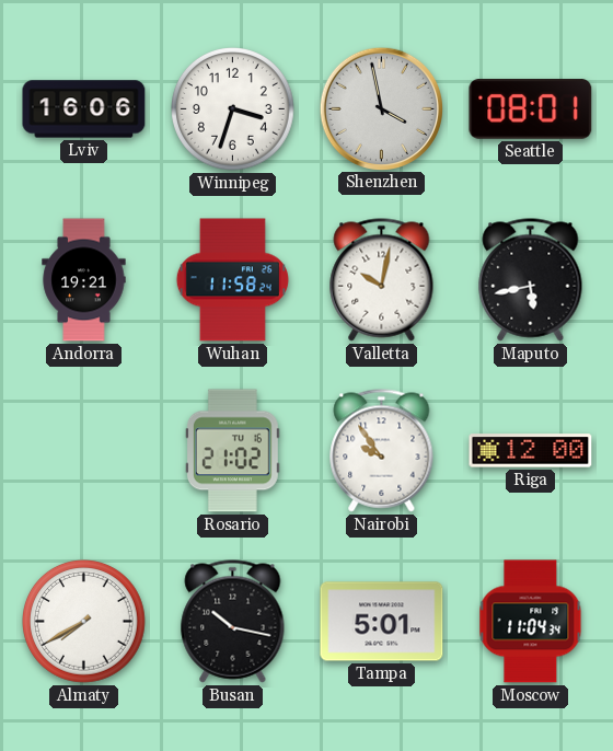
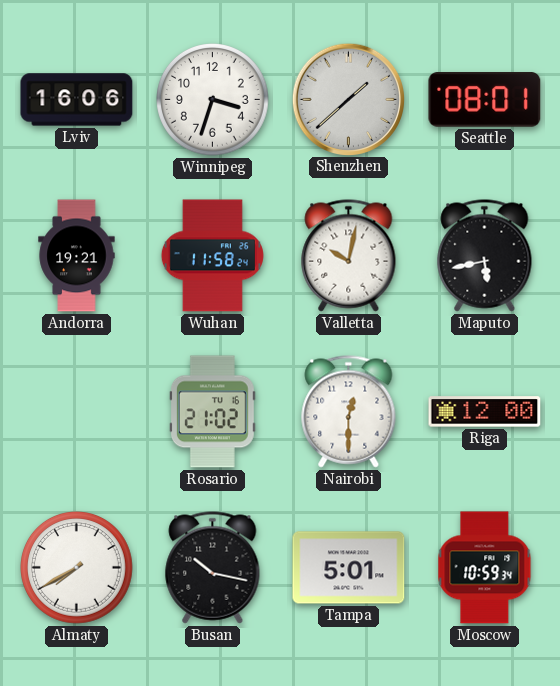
Shenzhen: 3:58 -> 1:38
Nairobi: 9:54 -> 12:30
Moscow: 11:04 -> 10:59
